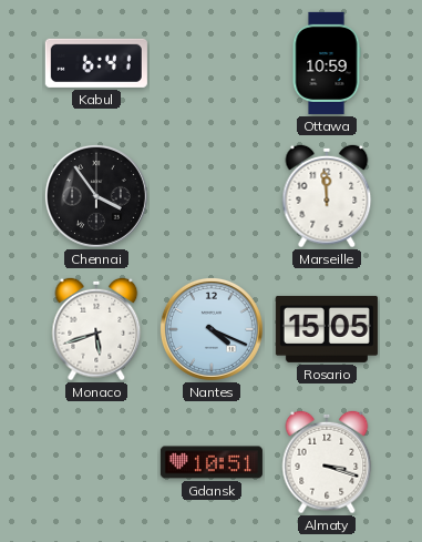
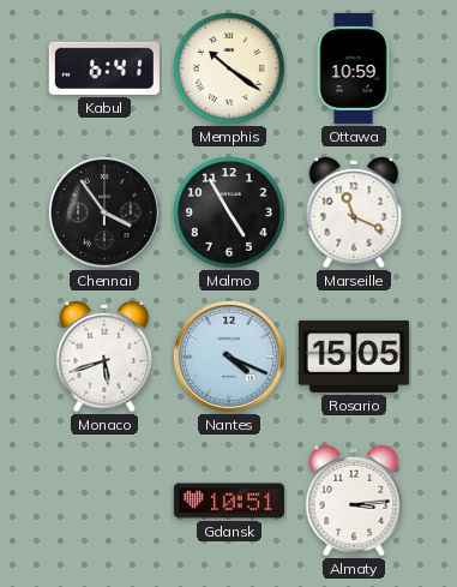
Memphis: none -> 10:21
Malmo: none -> 4:55
Marseille: 11:59 -> 11:19
Almaty: 3:18 -> 3:14
